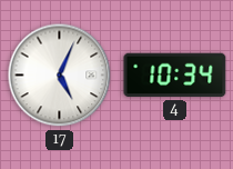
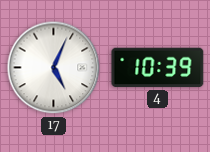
4: 10:34 -> 10:39
